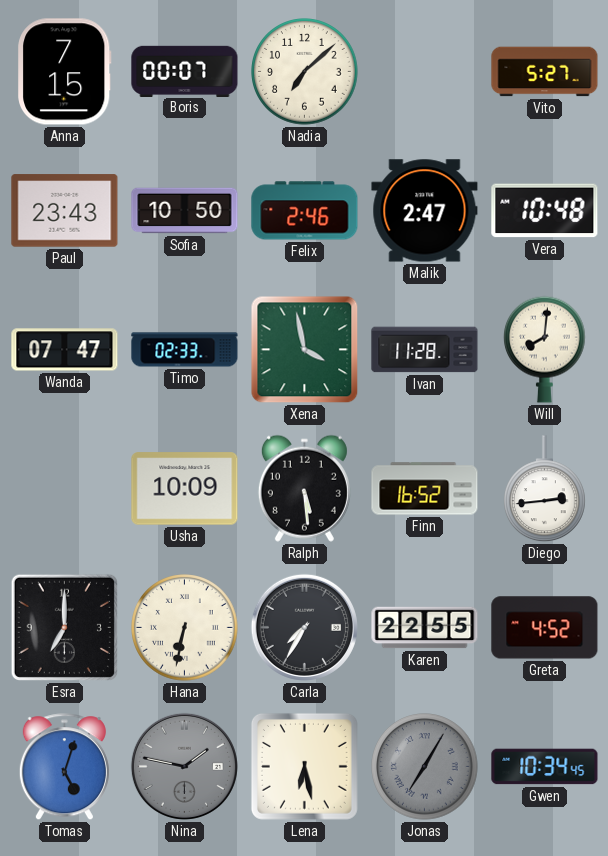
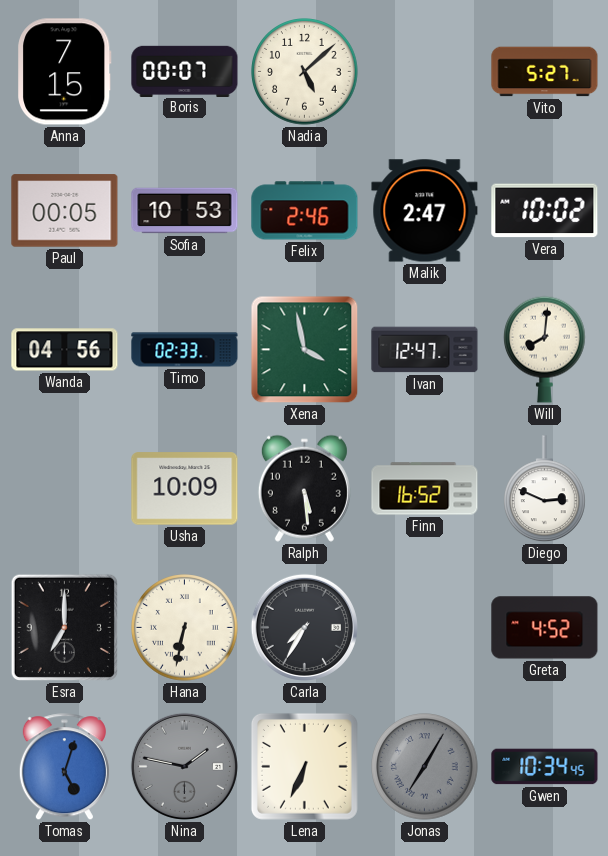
Nadia: 7:08 -> 5:08
Paul: 23:43 -> 00:05
Sofia: 10:50 -> 10:53
Vera: 10:48 -> 10:02
Wanda: 07:47 -> 04:56
Ivan: 11:28 -> 12:47
Diego: 2:44 -> 2:49
Karen: 22:55 -> none
Lena: 6:28 -> 6:34
